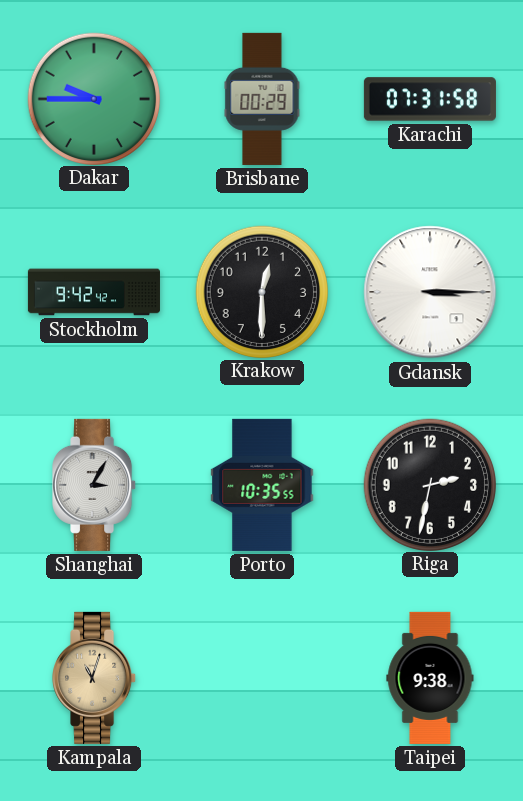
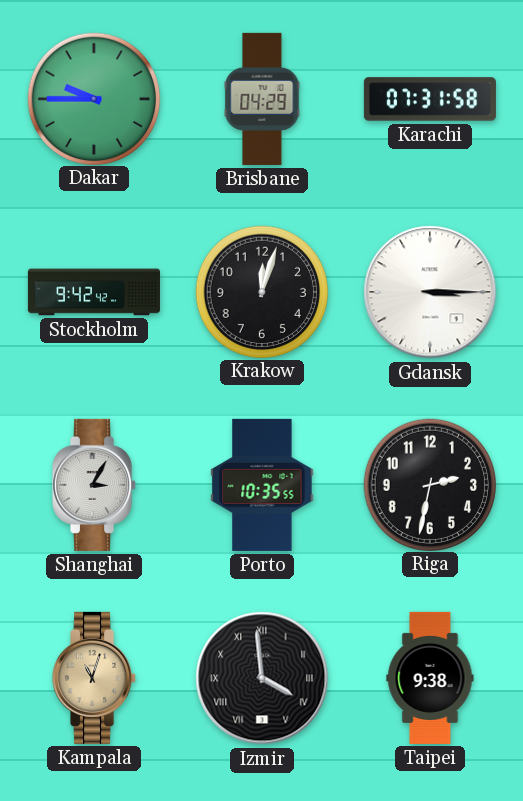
Brisbane: 00:29 -> 04:29
Krakow: 12:30 -> 12:03
Izmir: none -> 3:59
